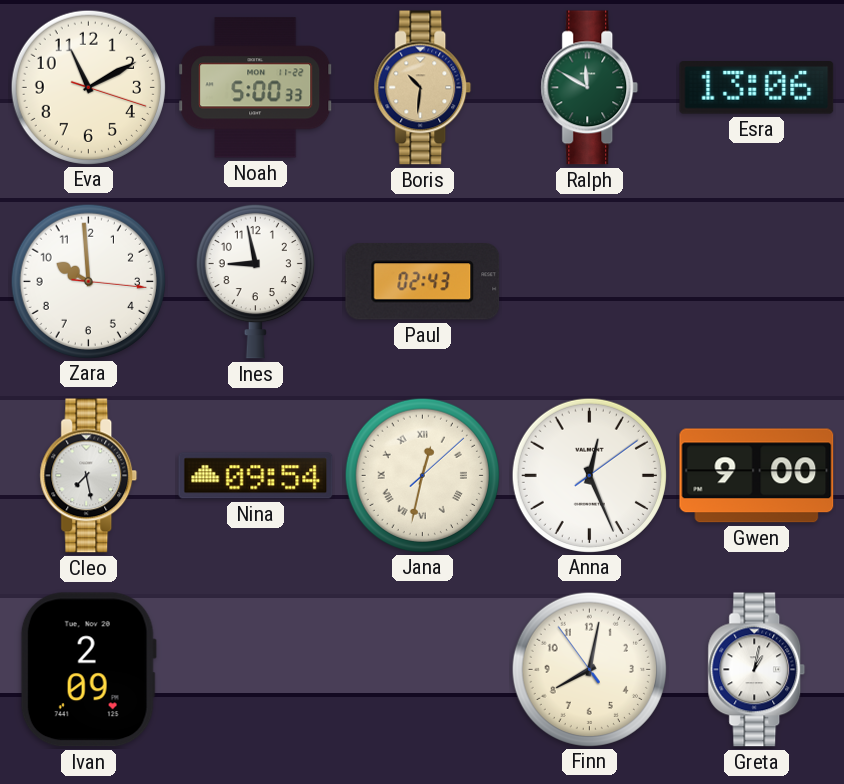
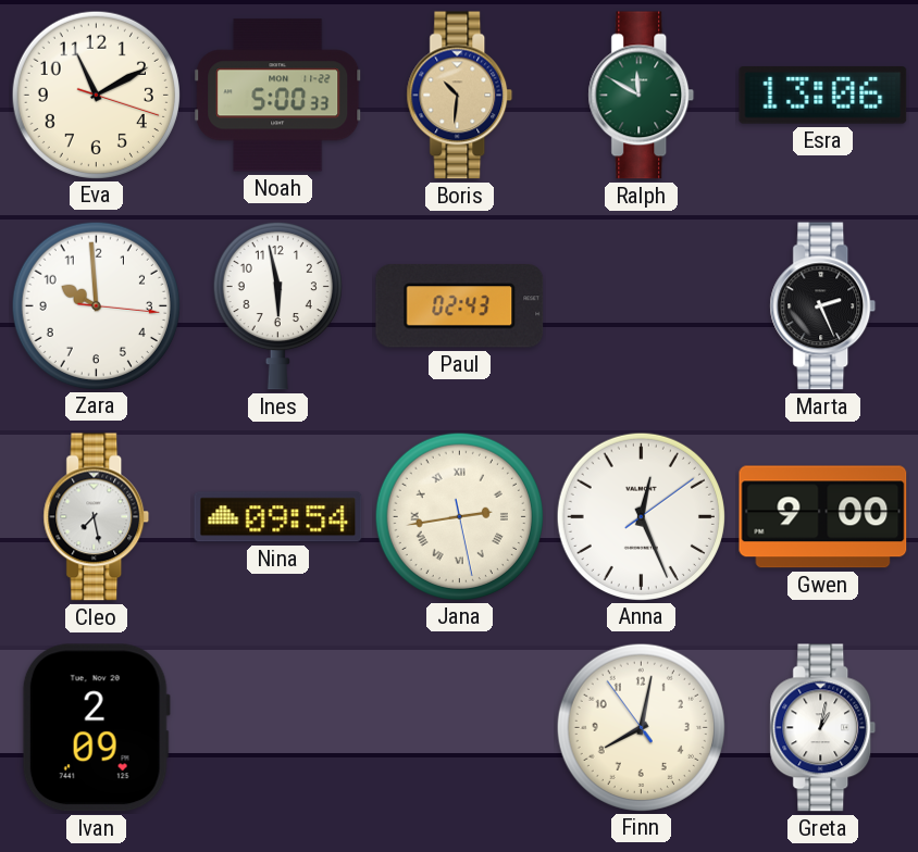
Ines: 8:58 -> 5:58
Marta: none -> 2:26
Jana: 12:32 -> 2:43
